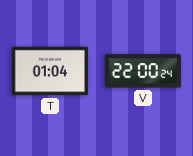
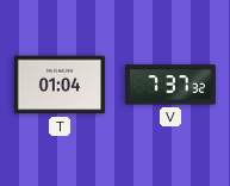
V: 22:00 -> 7:37
